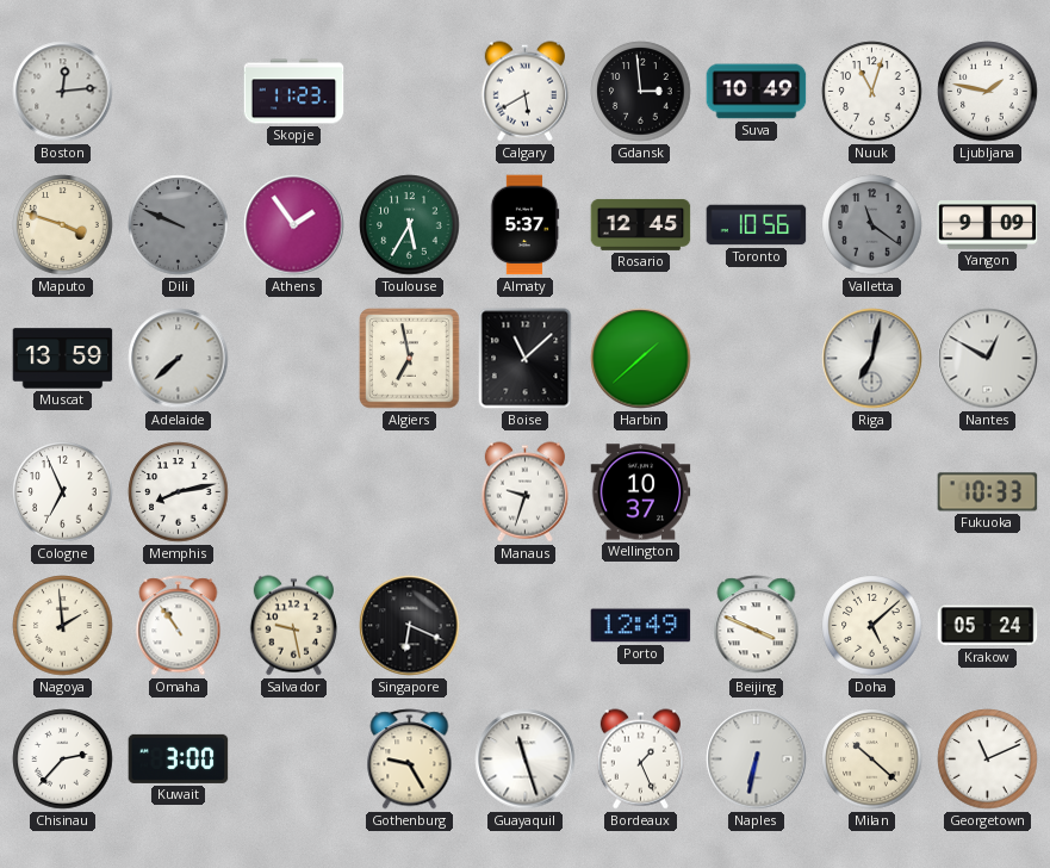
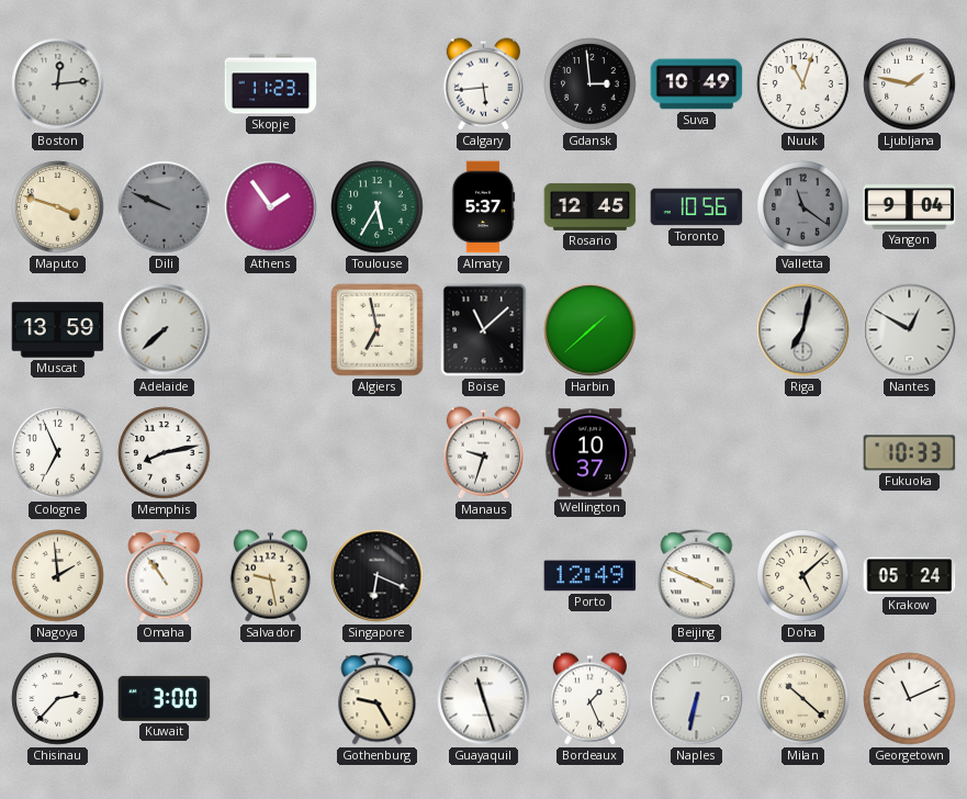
Calgary: 5:40 -> 5:44
Yangon: 9:09 -> 9:04
